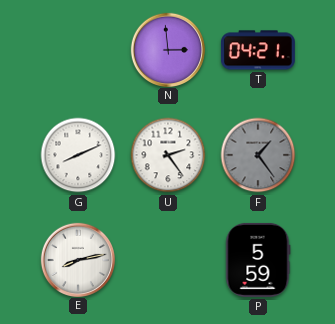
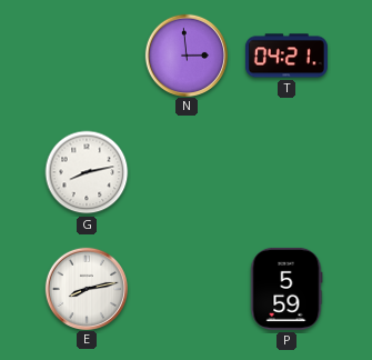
G: 8:11 -> 8:13
U: 2:24 -> none
F: 1:24 -> none
